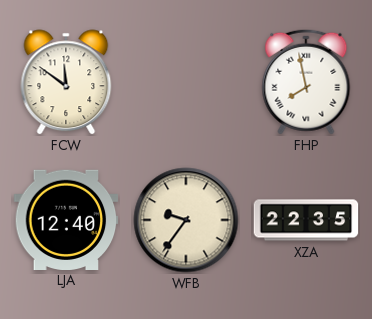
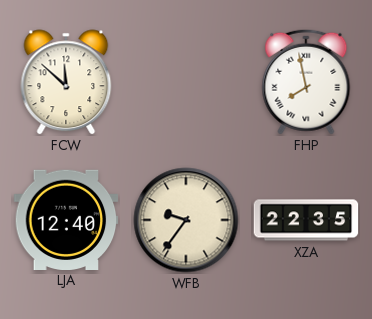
FCW: 11:51 -> 11:52
